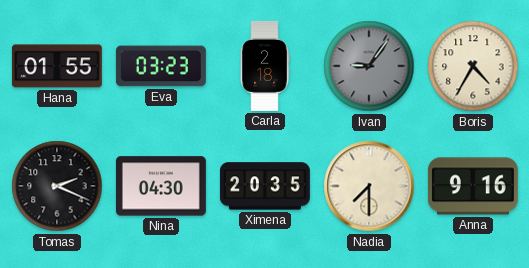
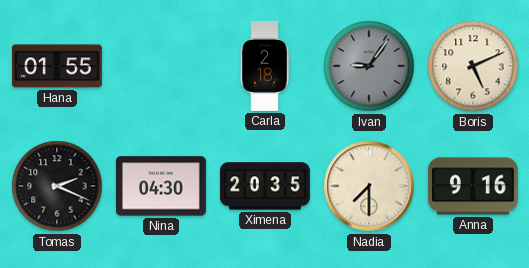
Eva: 03:23 -> none
Boris: 4:35 -> 5:11
